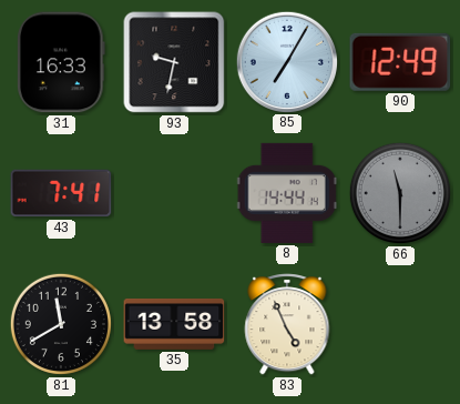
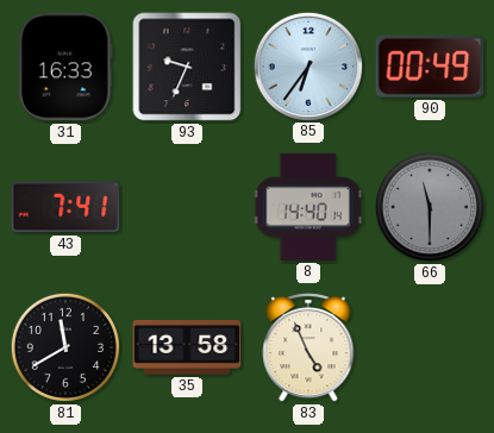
93: 9:32 -> 9:34
85: 7:05 -> 6:36
90: 12:49 -> 00:49
8: 14:44 -> 14:40
